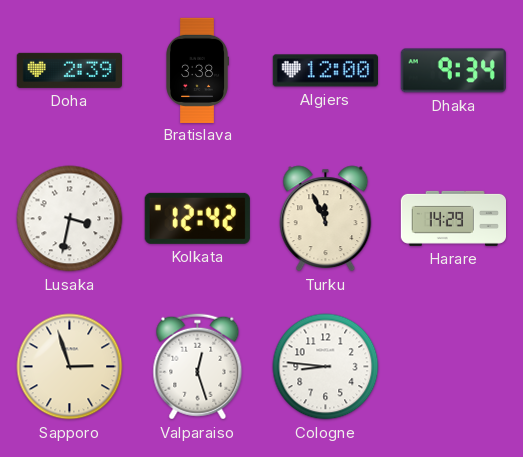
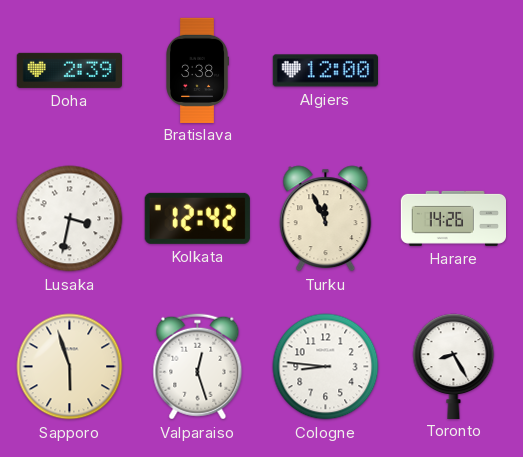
Dhaka: 9:34 -> none
Harare: 14:29 -> 14:26
Sapporo: 2:57 -> 5:57
Toronto: none -> 8:25
